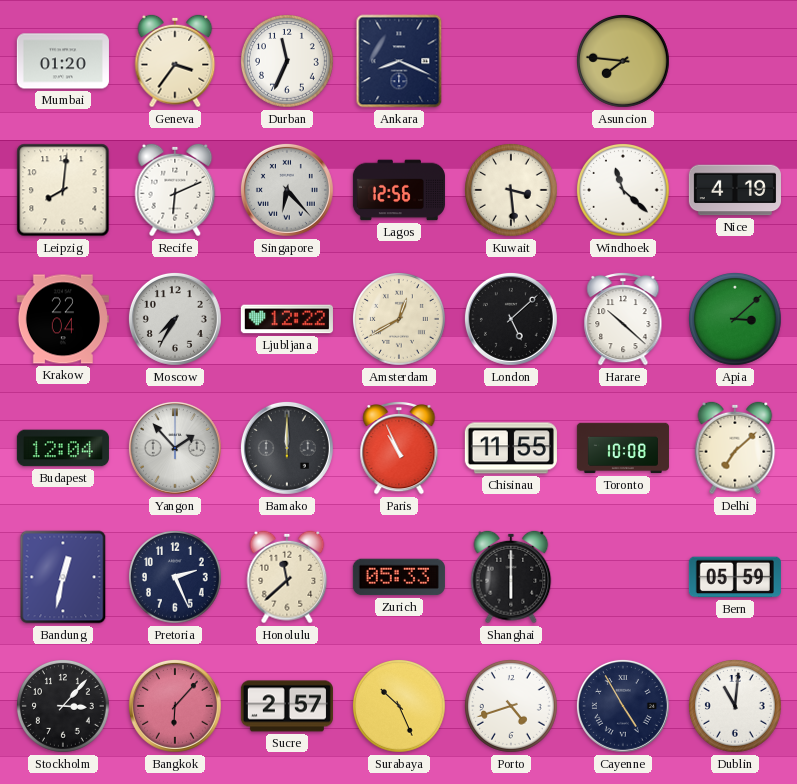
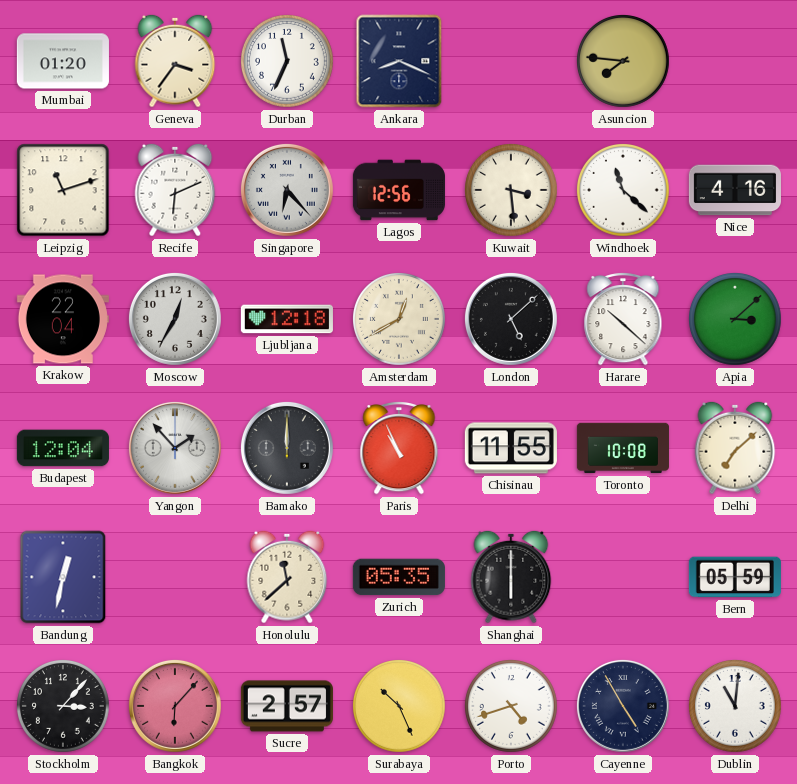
Leipzig: 8:01 -> 11:12
Nice: 4:19 -> 4:16
Moscow: 7:35 -> 12:35
Ljubljana: 12:22 -> 12:18
Pretoria: 2:26 -> none
Zurich: 05:33 -> 05:35
